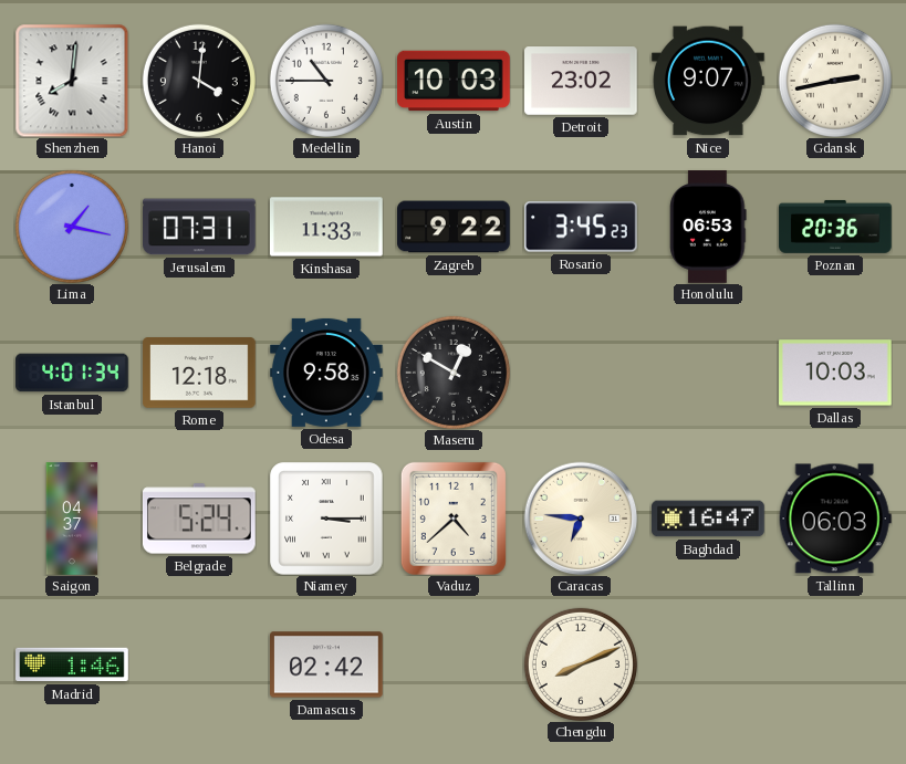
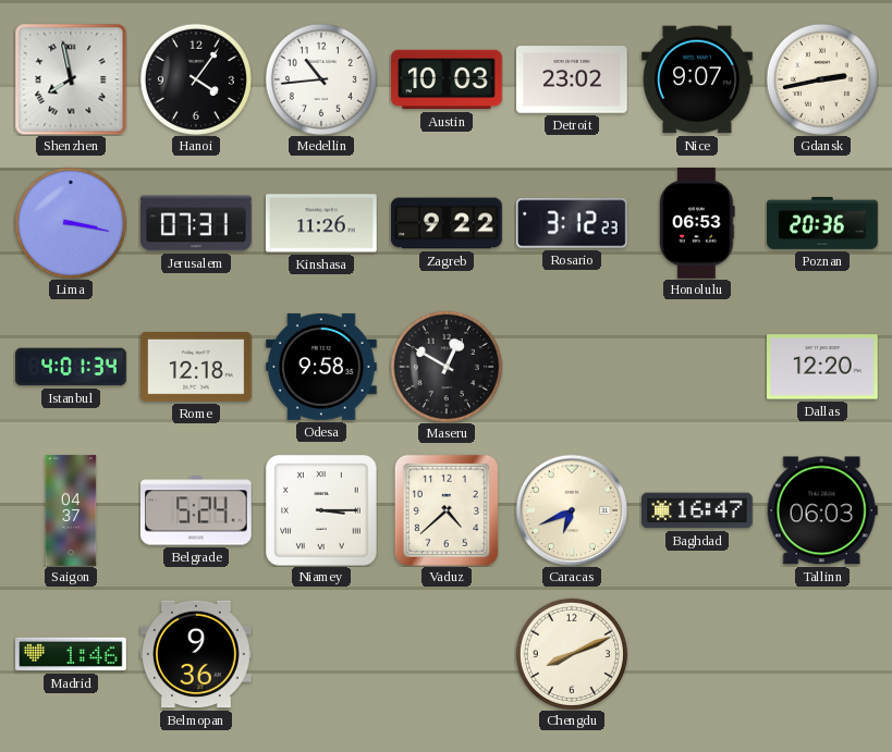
Shenzhen: 8:01 -> 7:58
Hanoi: 4:01 -> 4:06
Medellin: 10:45 -> 10:44
Lima: 1:17 -> 3:17
Kinshasa: 11:33 -> 11:26
Rosario: 3:45 -> 3:12
Dallas: 10:03 -> 12:20
Caracas: 6:46 -> 6:41
Belmopan: none -> 9:36
Damascus: 02:42 -> none
